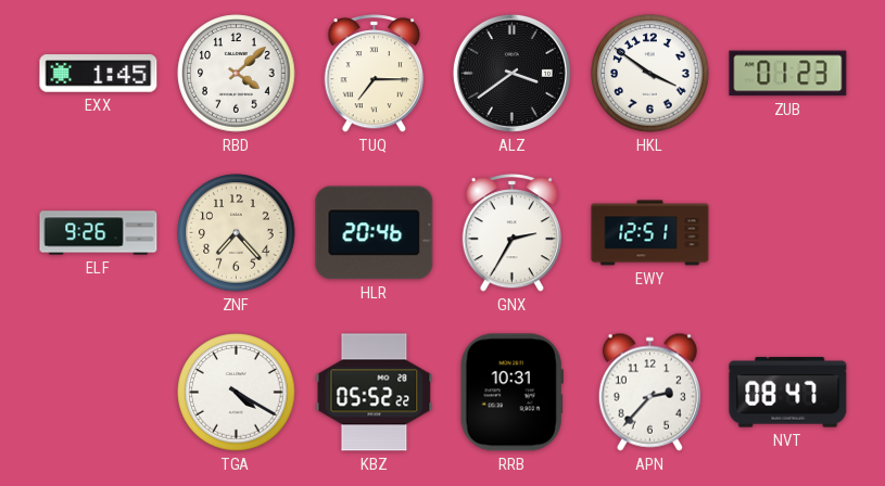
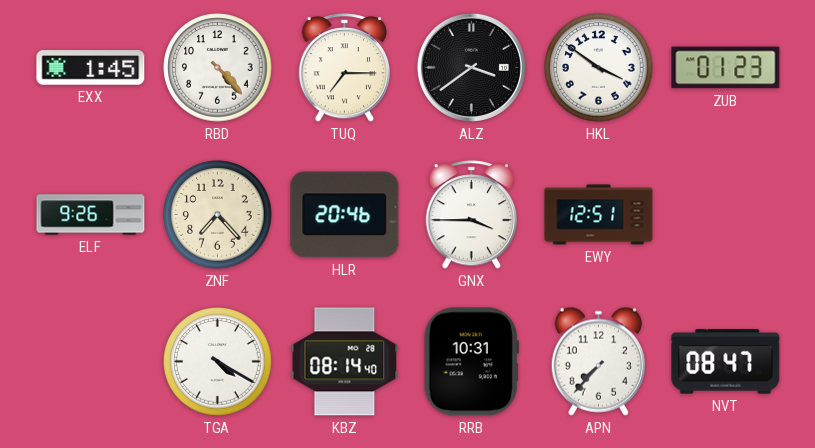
RBD: 4:08 -> 4:23
GNX: 2:35 -> 3:45
KBZ: 05:52 -> 08:14
APN: 2:37 -> 7:37
